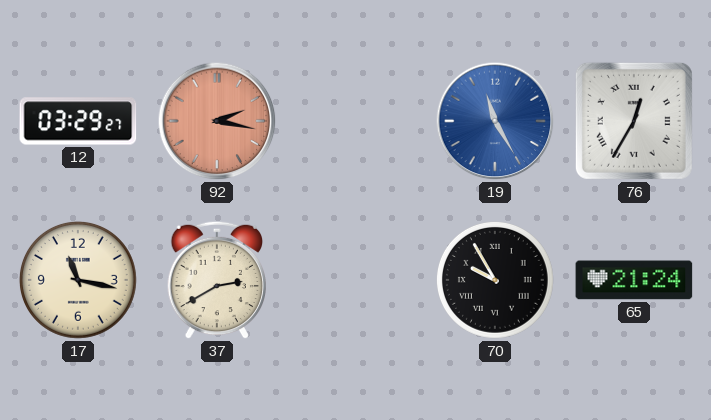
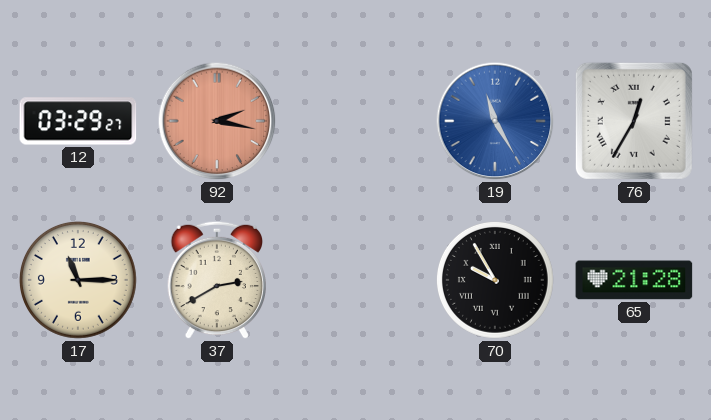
17: 11:17 -> 11:15
65: 21:24 -> 21:28
